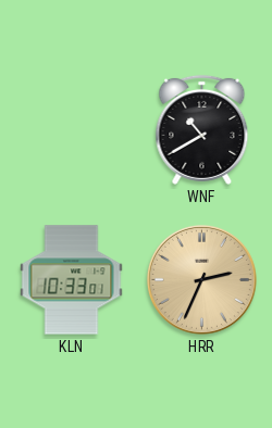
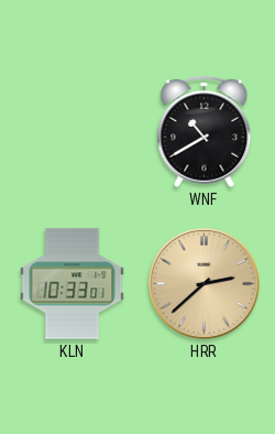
HRR: 2:34 -> 2:38
